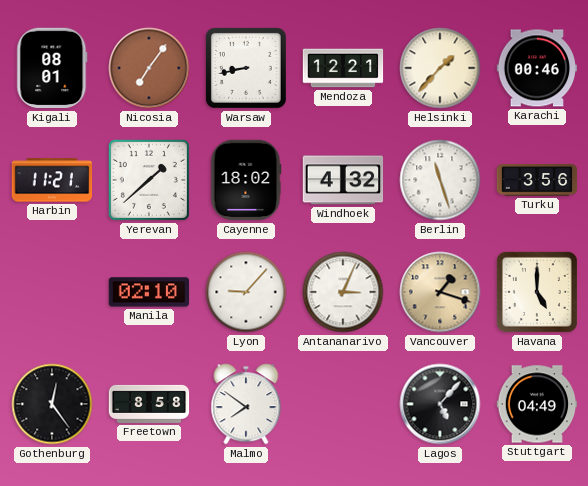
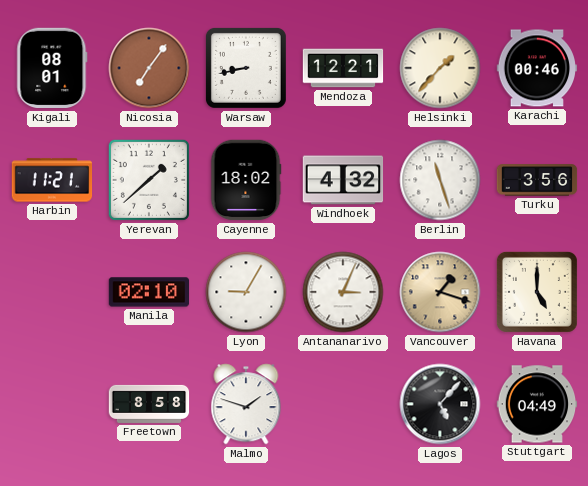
Lyon: 9:07 -> 9:05
Gothenburg: 12:24 -> none
Malmo: 7:51 -> 1:48
